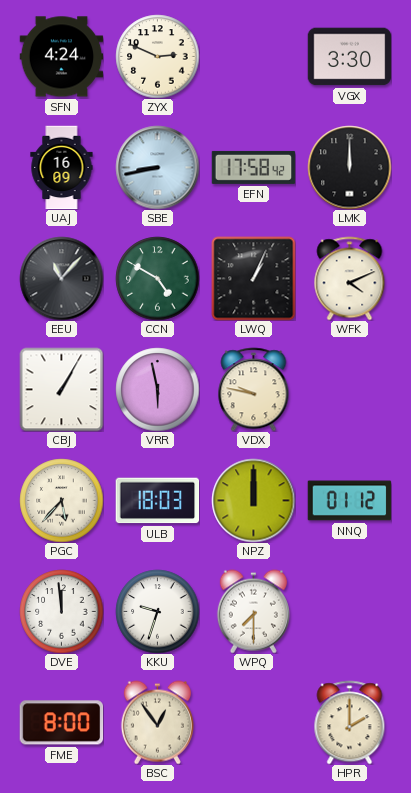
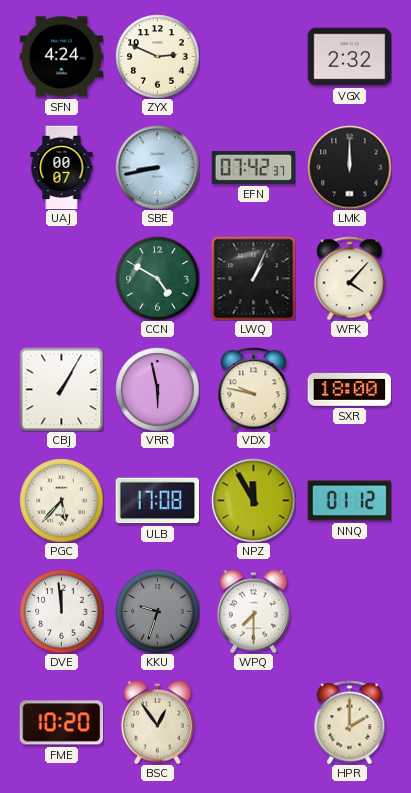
VGX: 3:30 -> 2:32
UAJ: 16:09 -> 00:07
EFN: 17:58 -> 07:42
EEU: 11:07 -> none
WFK: 4:11 -> 4:07
SXR: none -> 18:00
ULB: 18:03 -> 17:08
NPZ: 12:00 -> 11:55
KKU dial: white -> grey
FME: 8:00 -> 10:20
